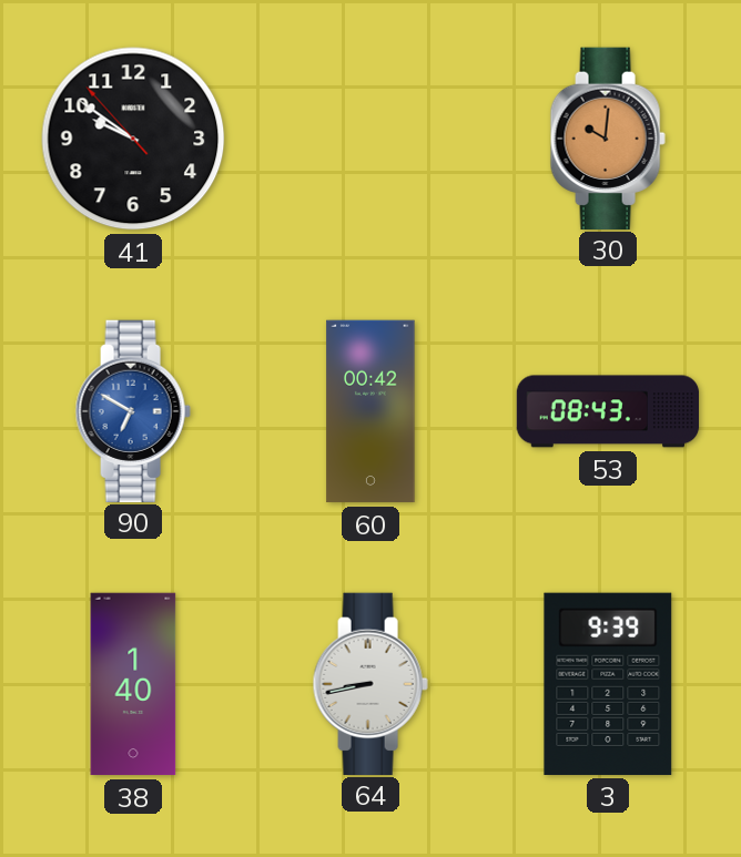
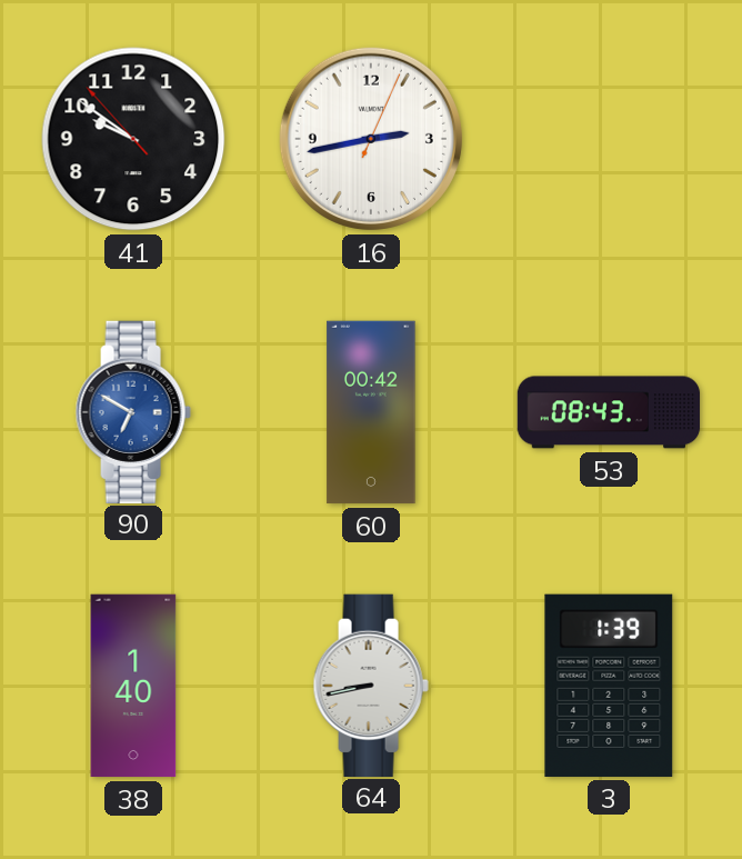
16: none -> 2:43
30: 10:01 -> none
3: 9:39 -> 1:39
